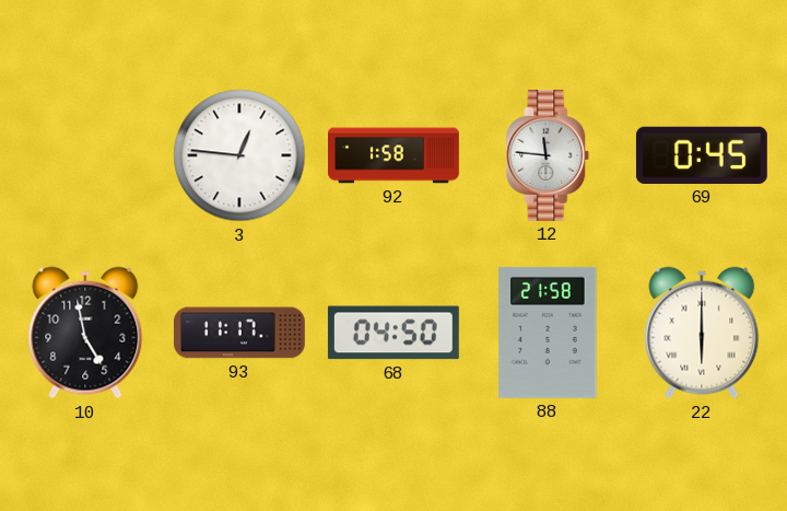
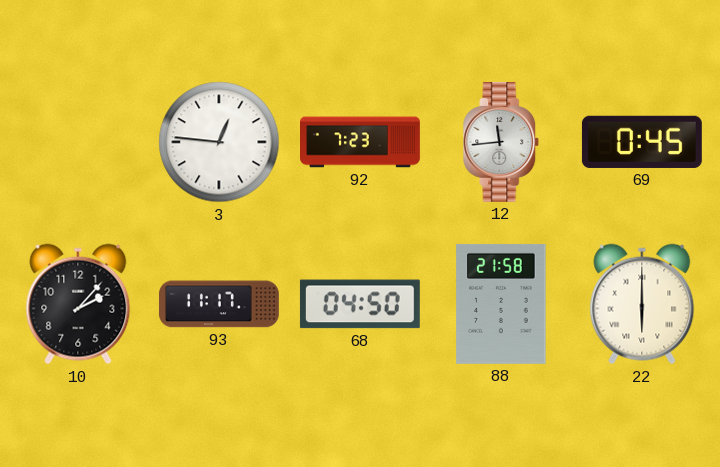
92: 1:58 -> 7:23
12: 11:46 -> 11:44
10: 4:58 -> 2:07
